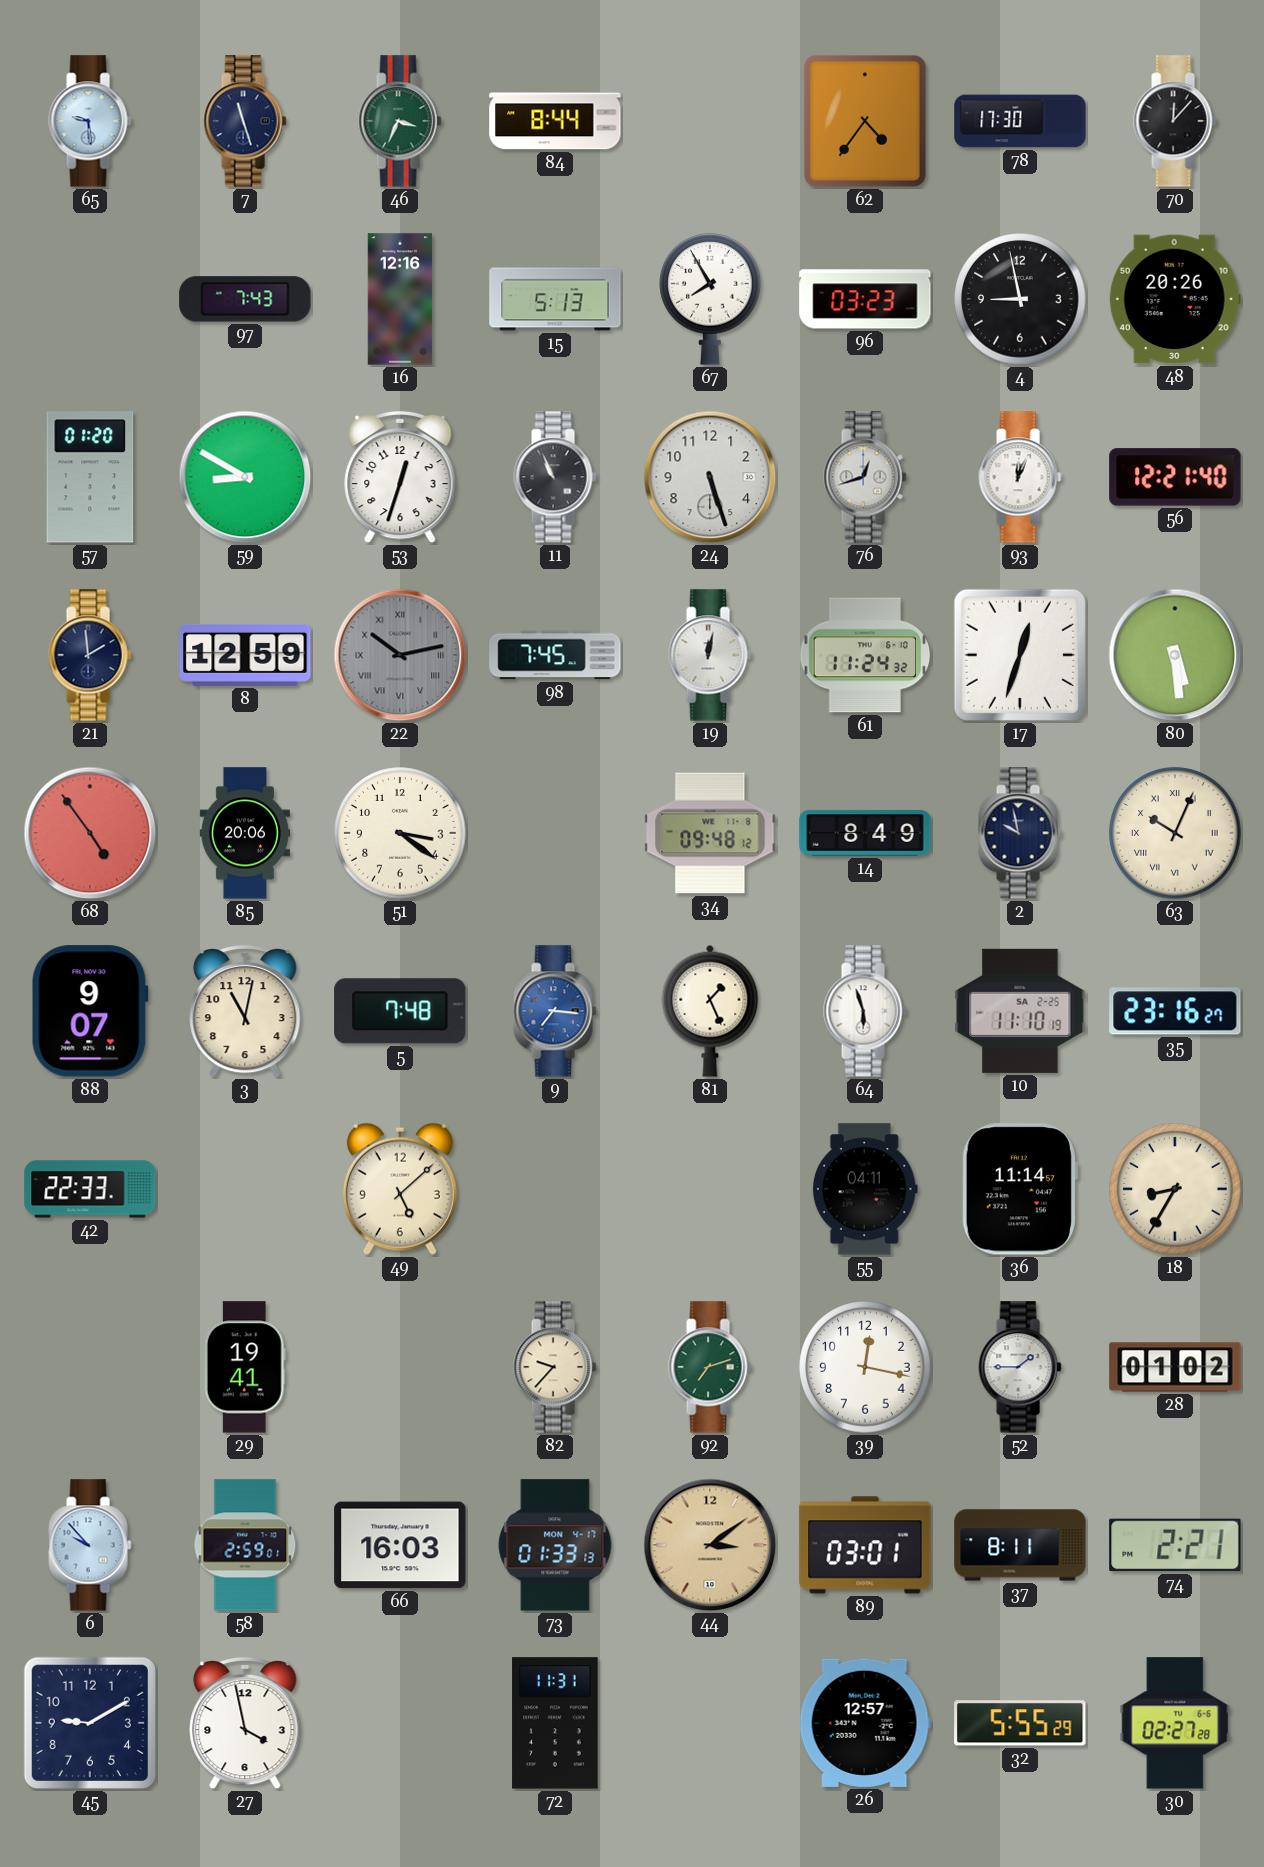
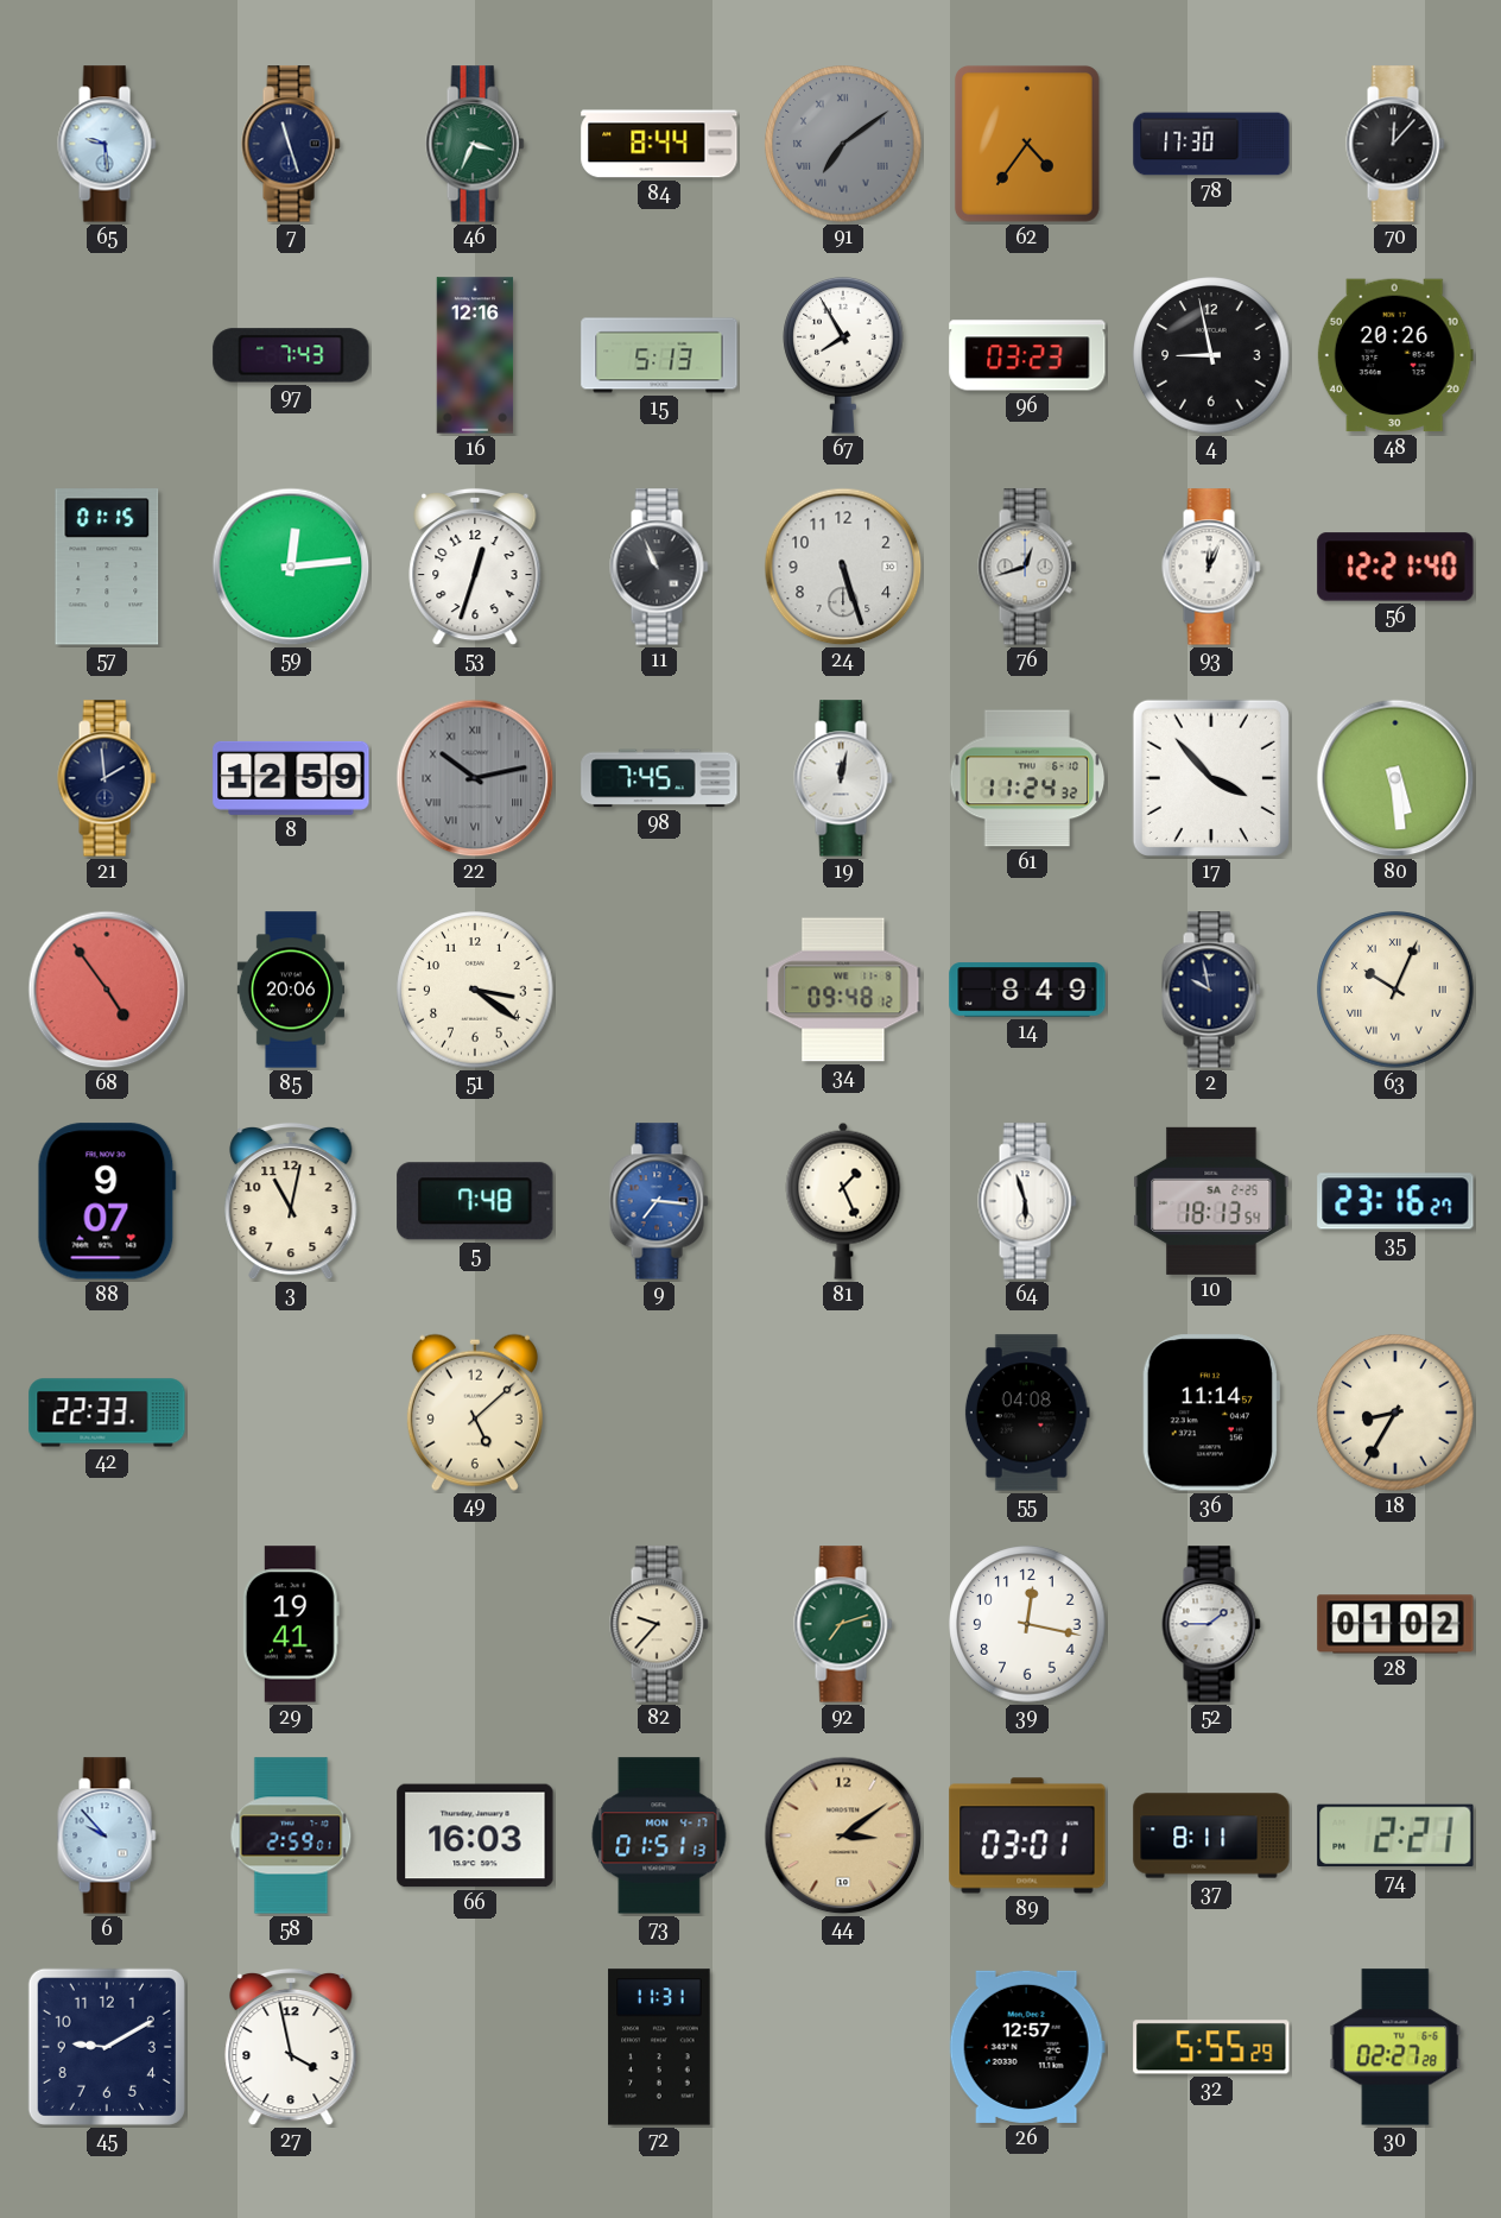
91: none -> 7:09
57: 01:20 -> 01:15
59: 8:50 -> 12:14
17: 12:33 -> 3:53
10: 11:10 -> 18:13
55: 04:11 -> 04:08
73: 01:33 -> 01:51
